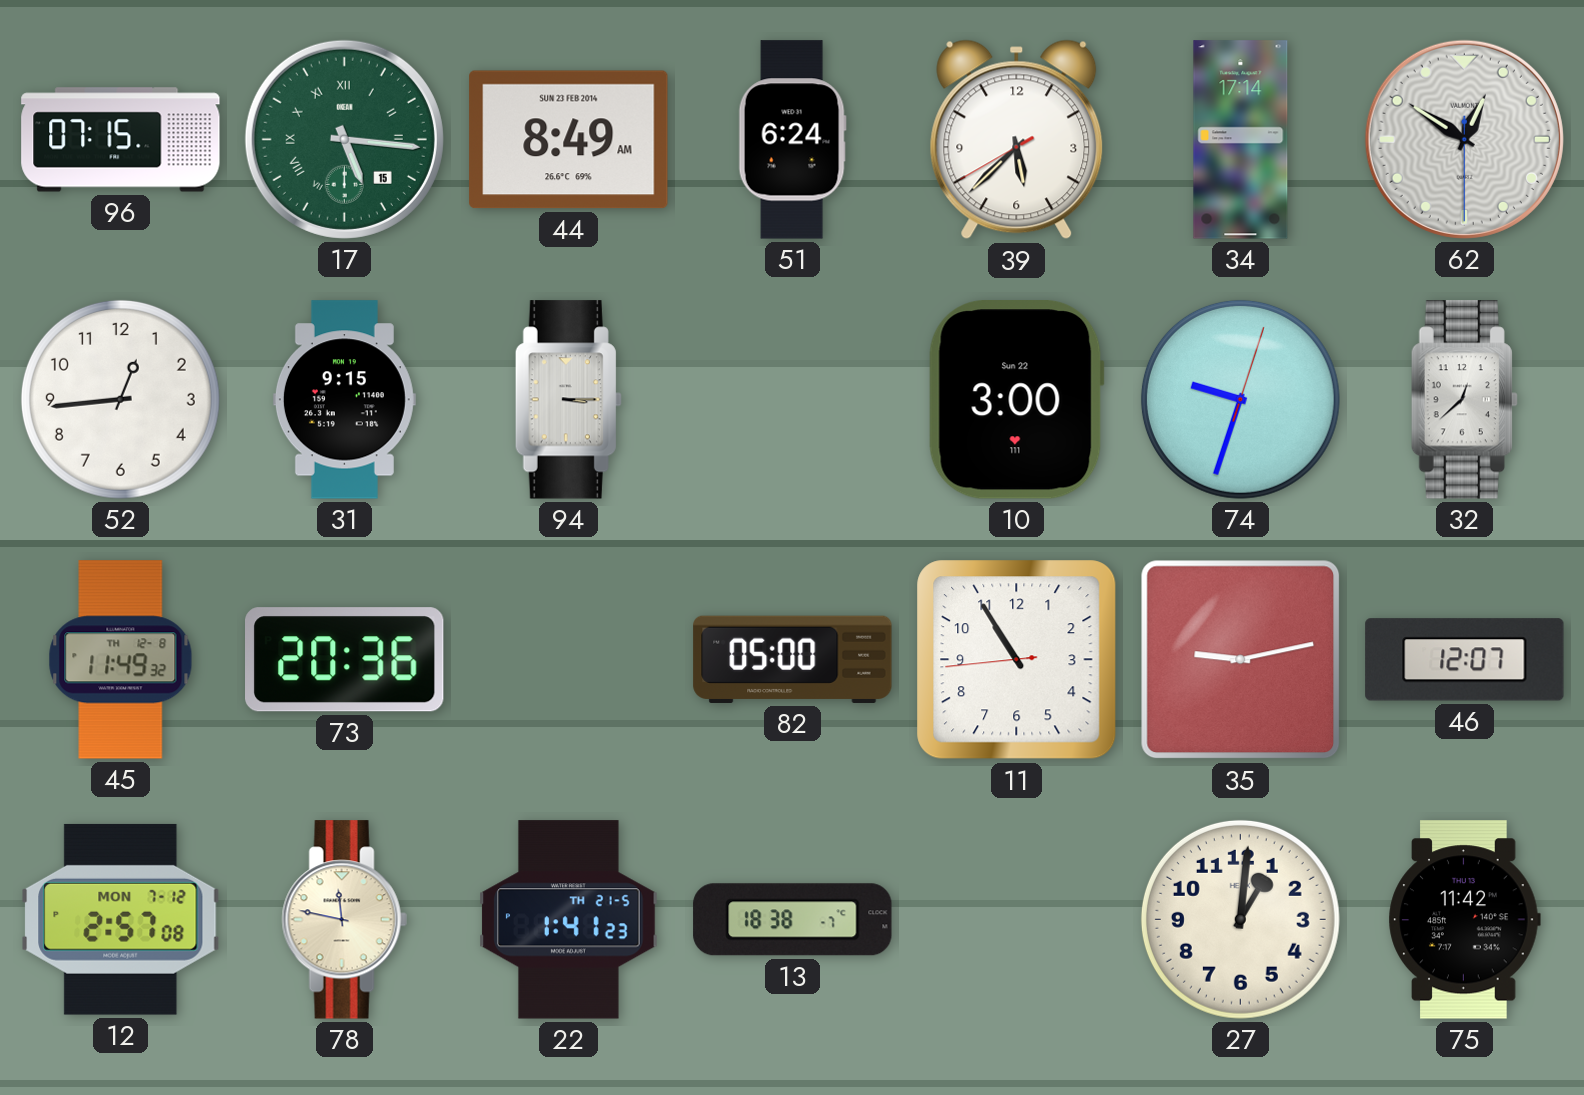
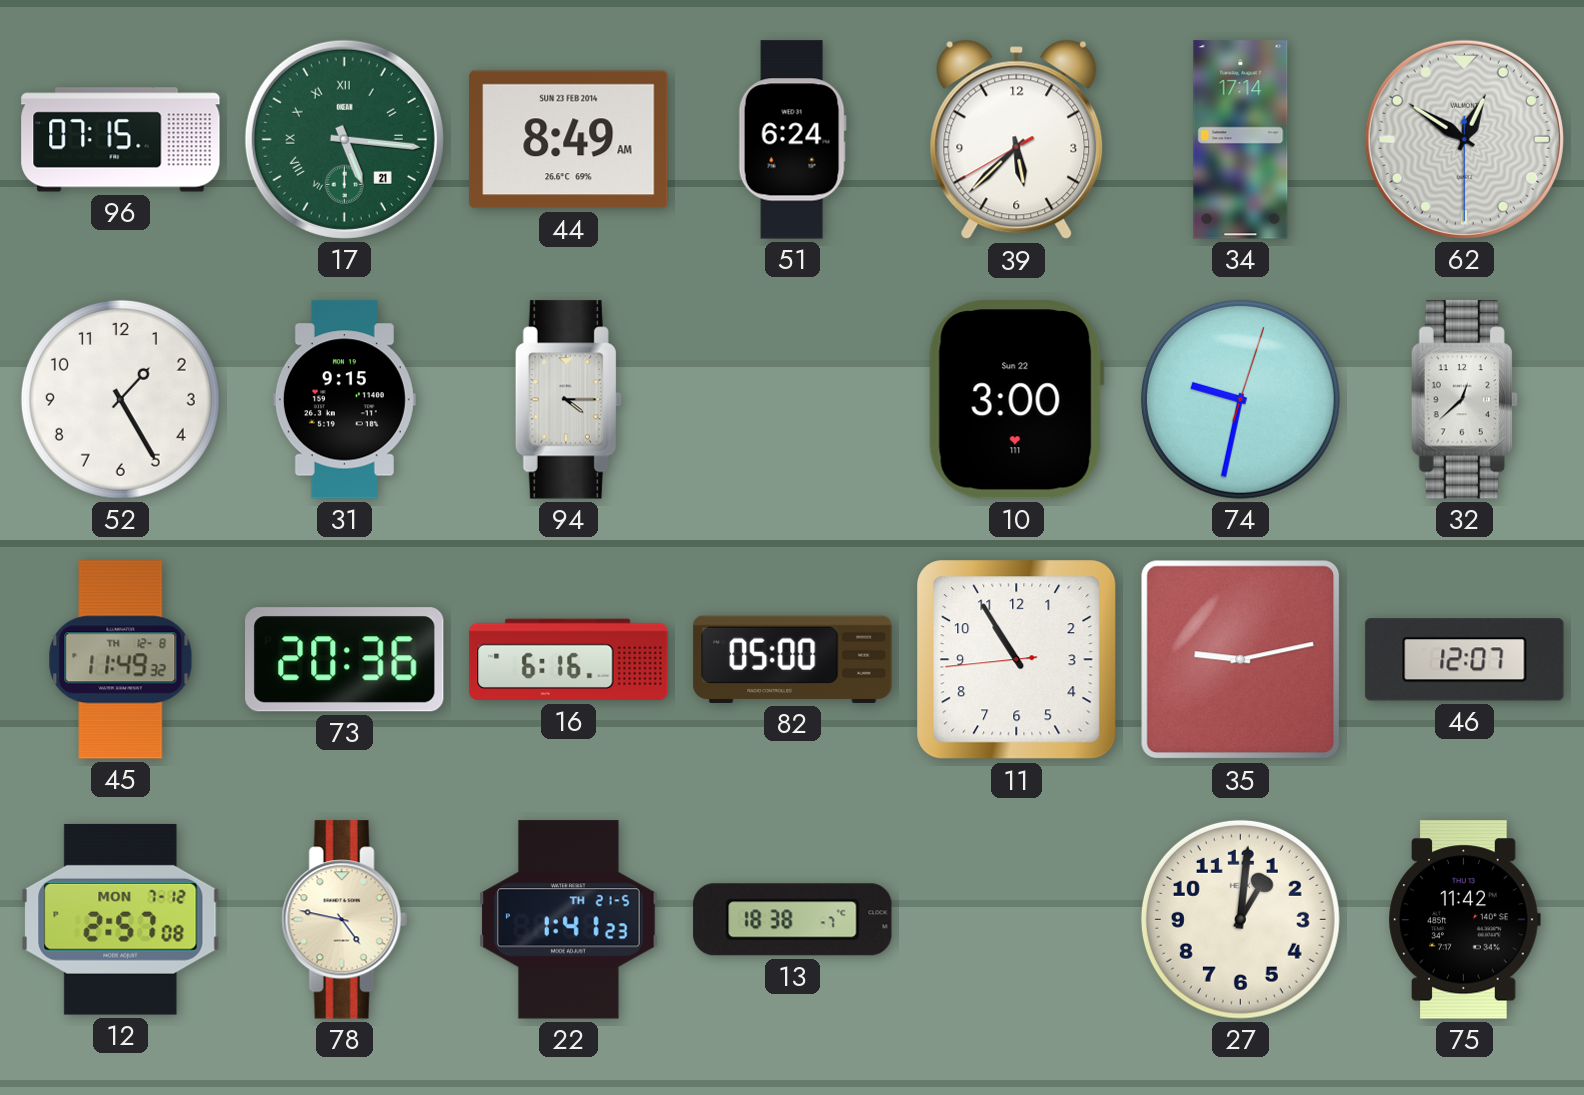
17 date: 15 -> 21
52: 12:44 -> 1:25
94: 3:15 -> 4:15
74: 9:33 -> 9:32
16: none -> 6:16
78: 11:47 -> 4:47
